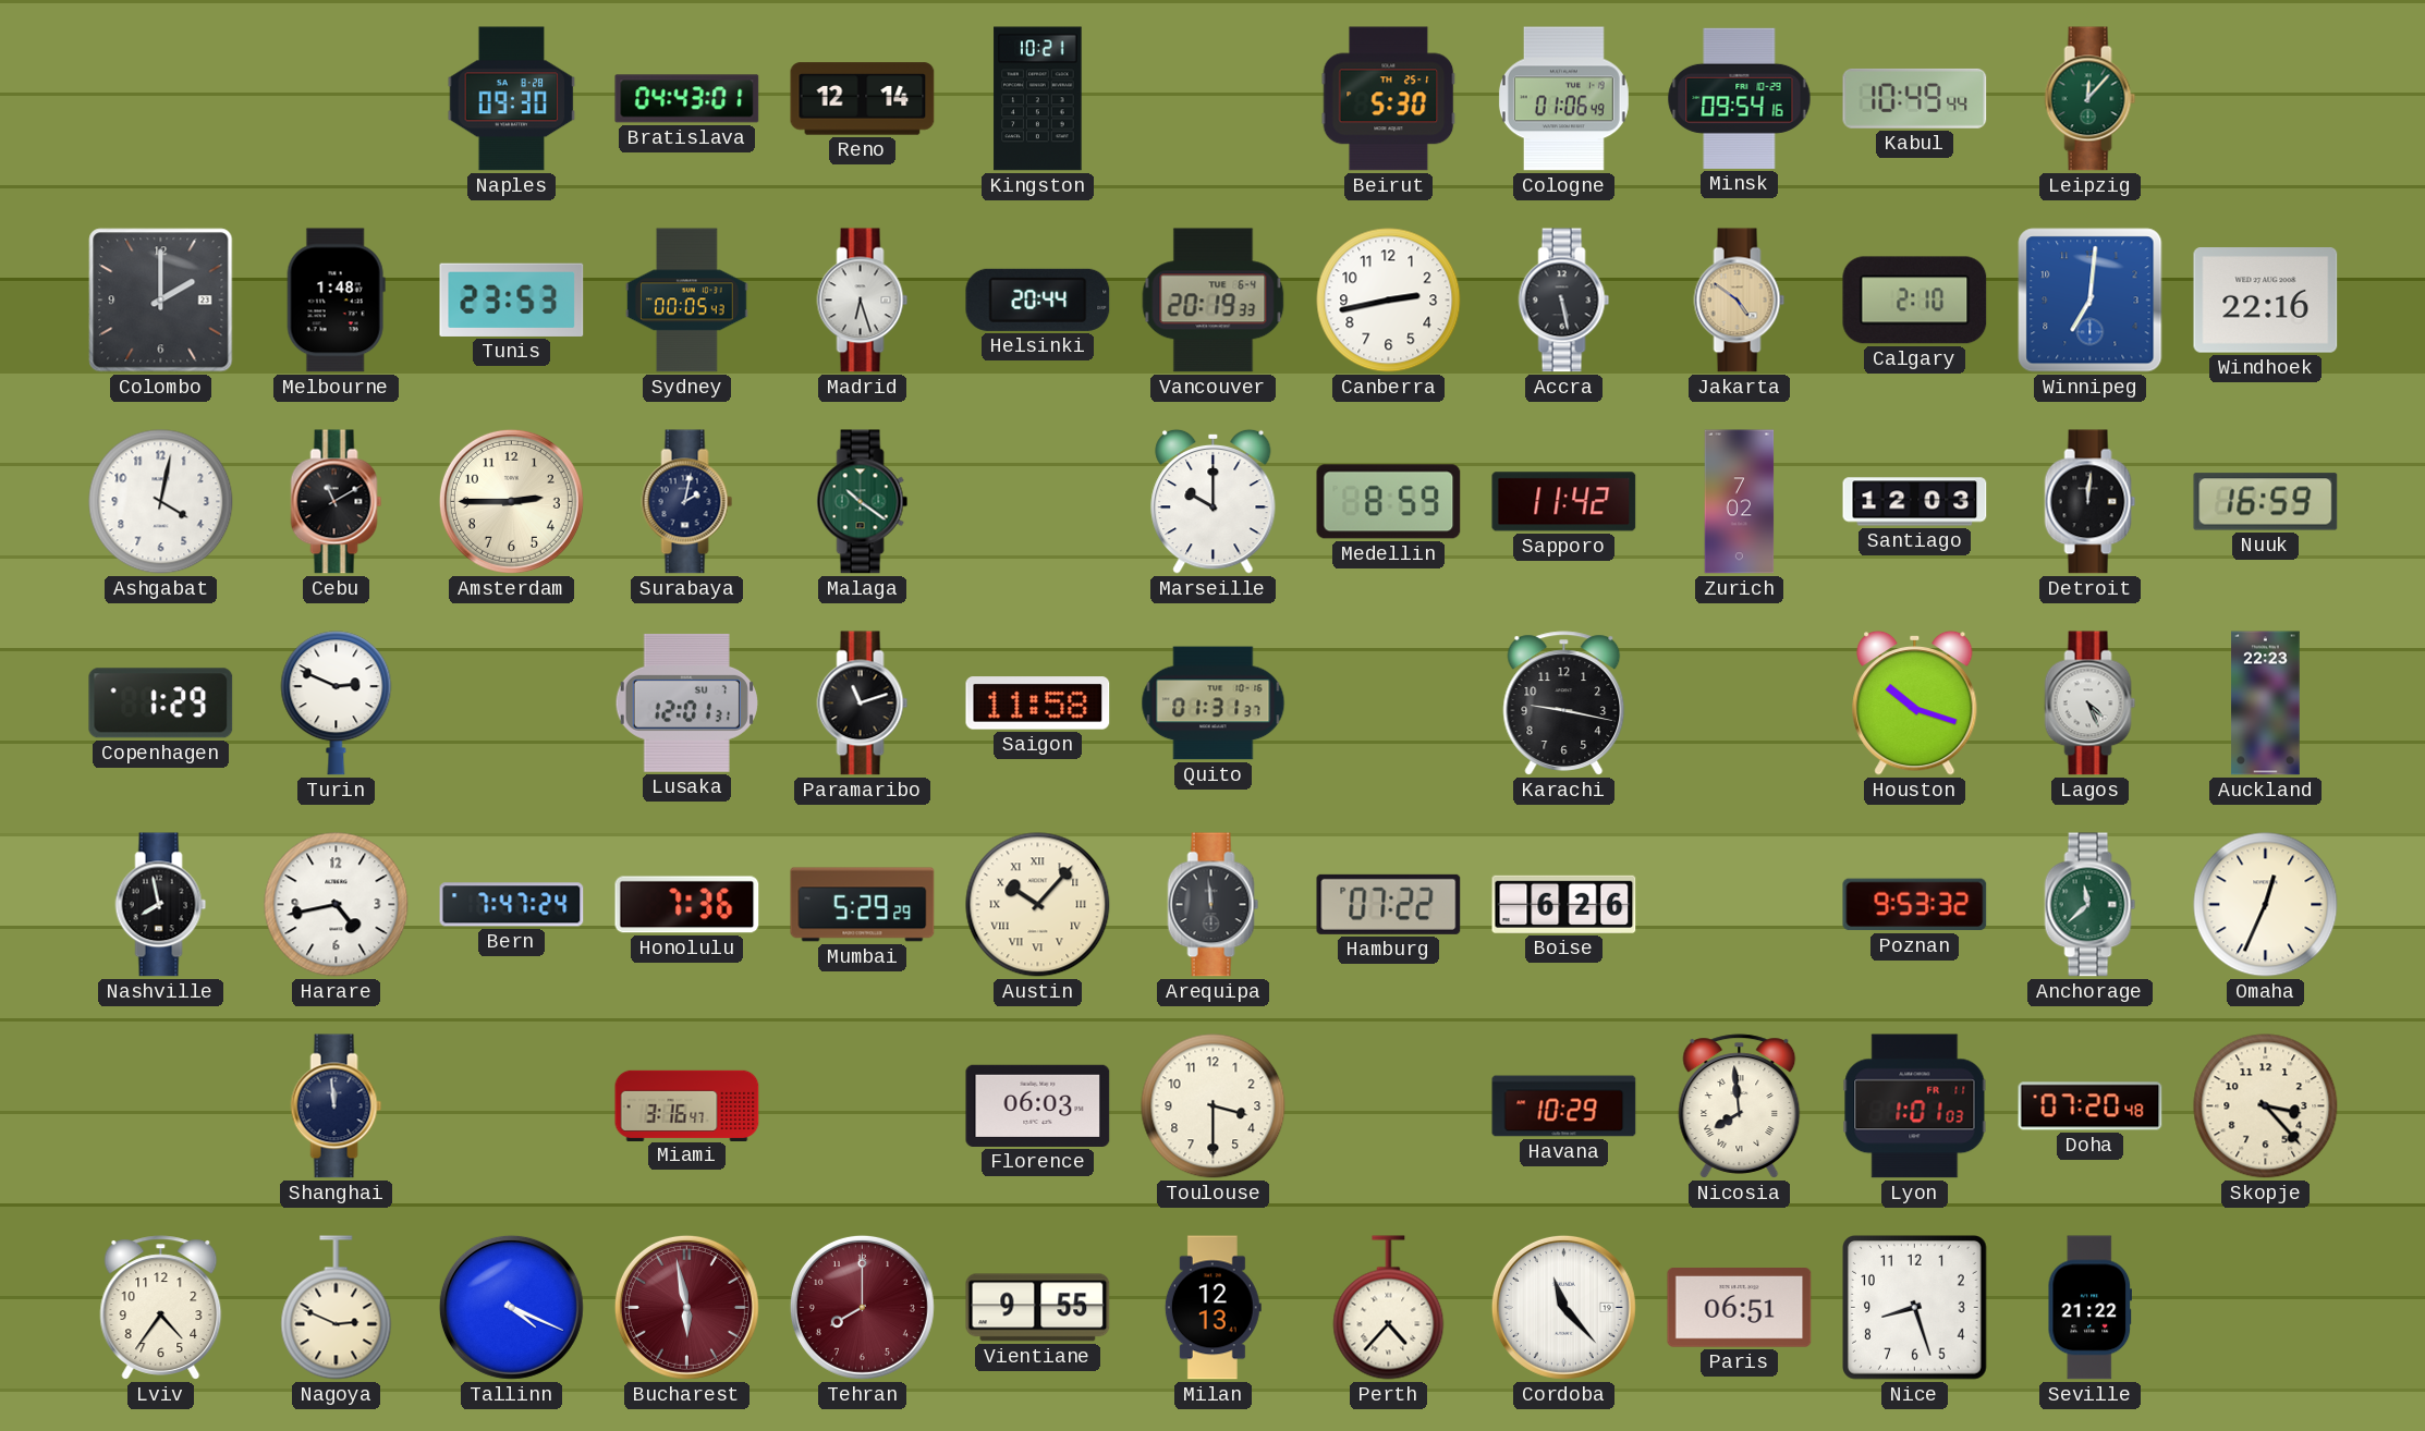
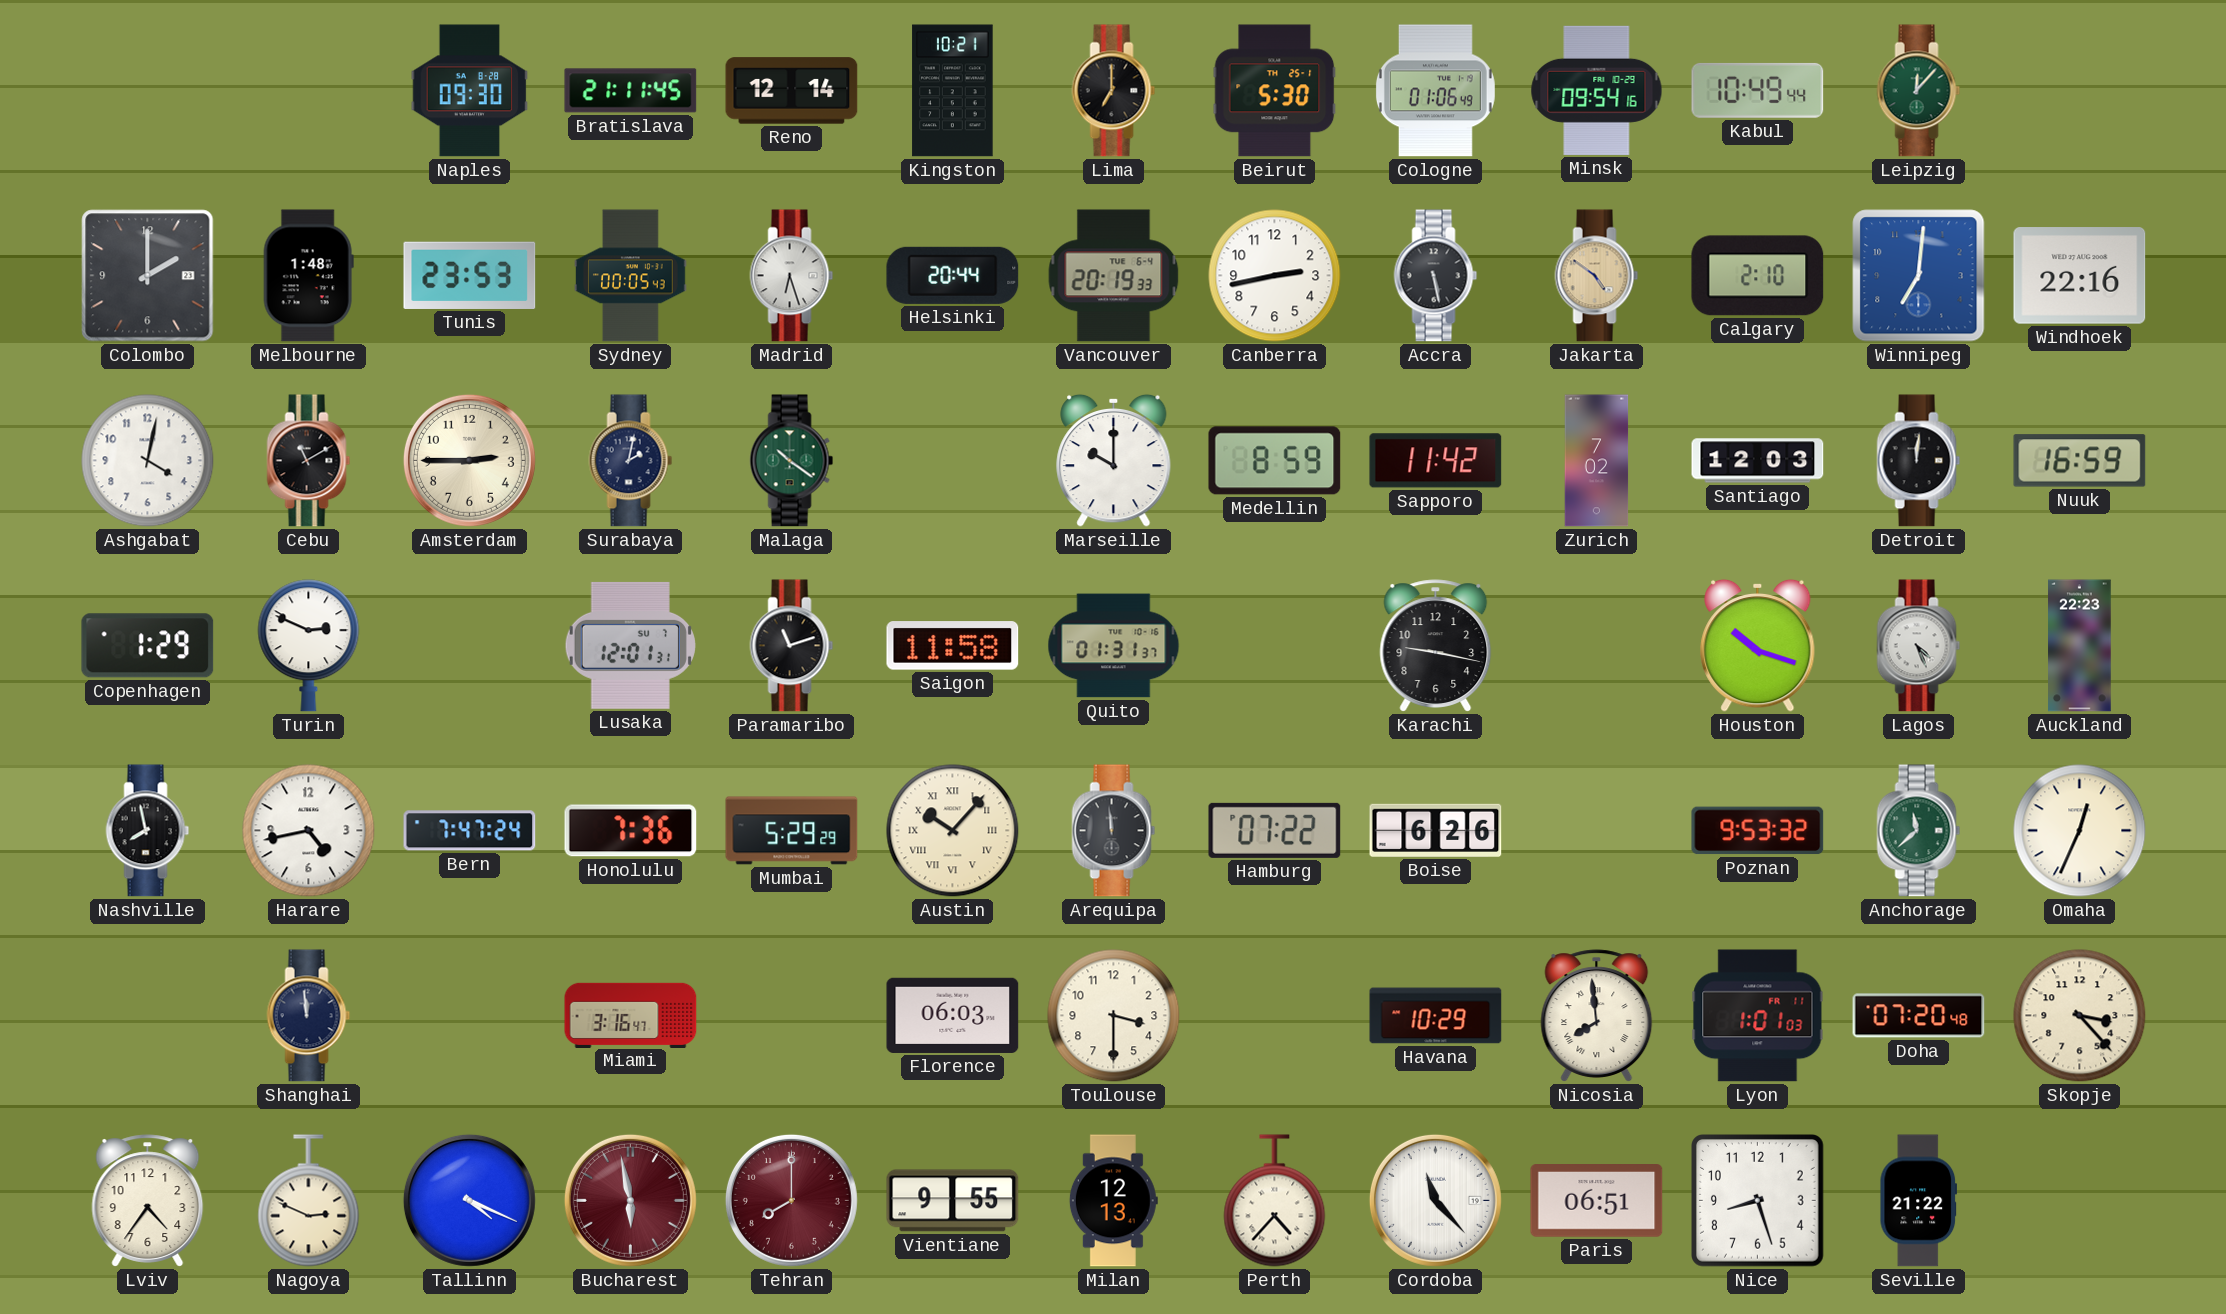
Bratislava: 04:43 -> 21:11
Lima: none -> 7:00
